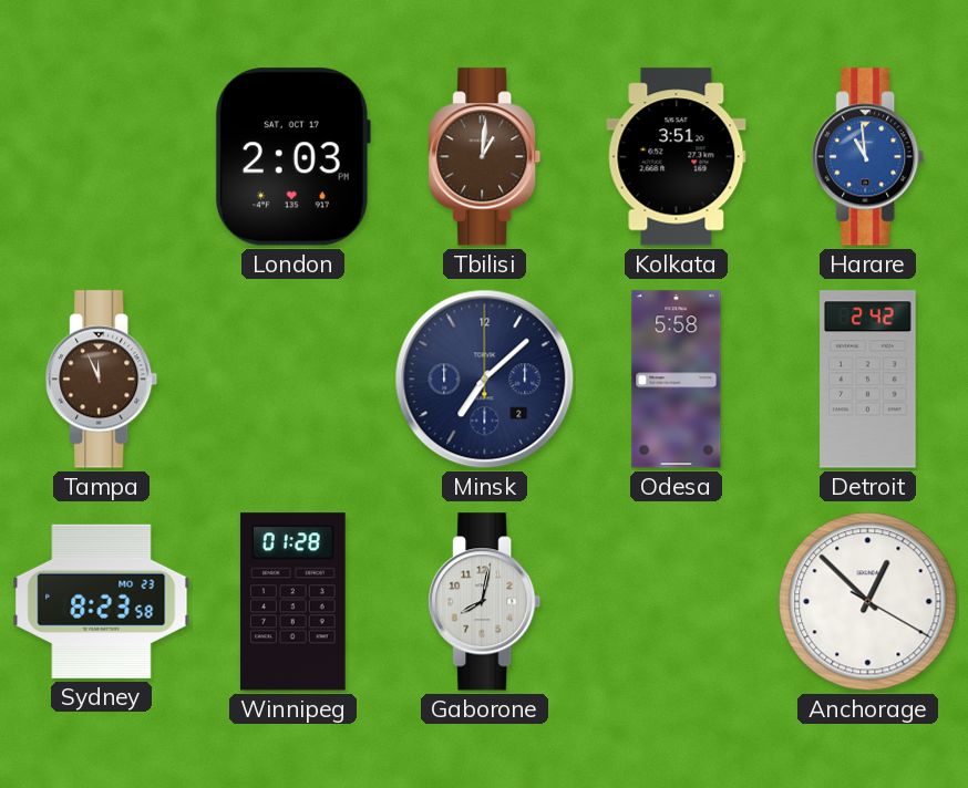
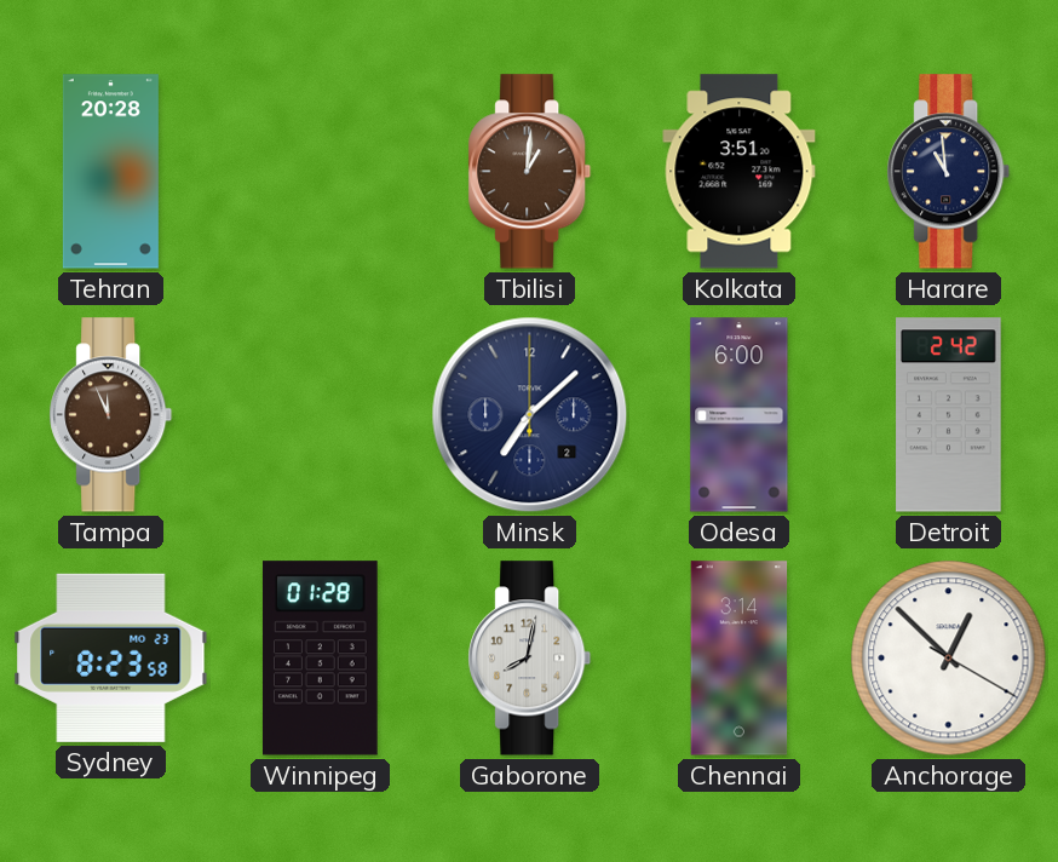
Tehran: none -> 20:28
London: 2:03 -> none
Harare dial: blue -> navy
Odesa: 5:58 -> 6:00
Chennai: none -> 3:14
